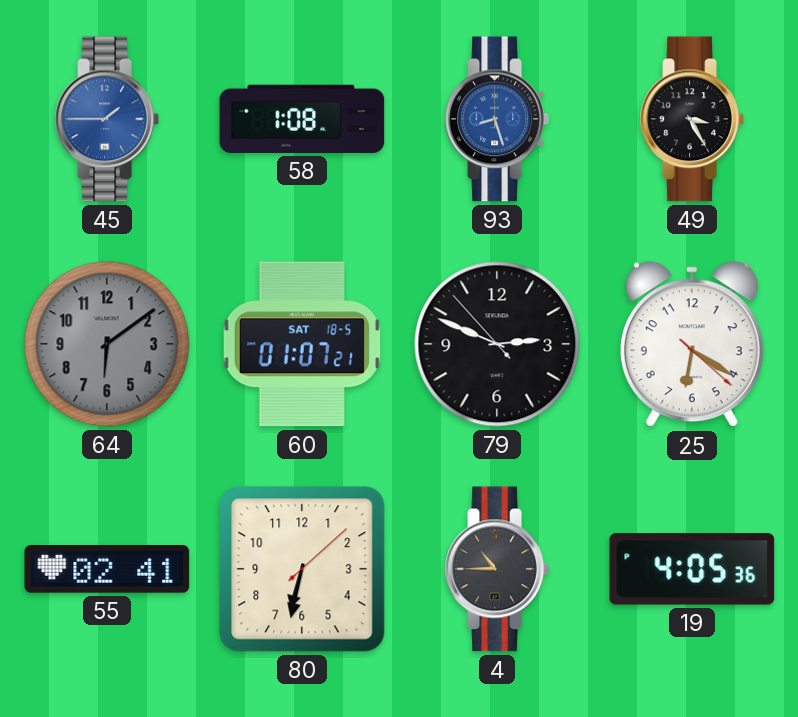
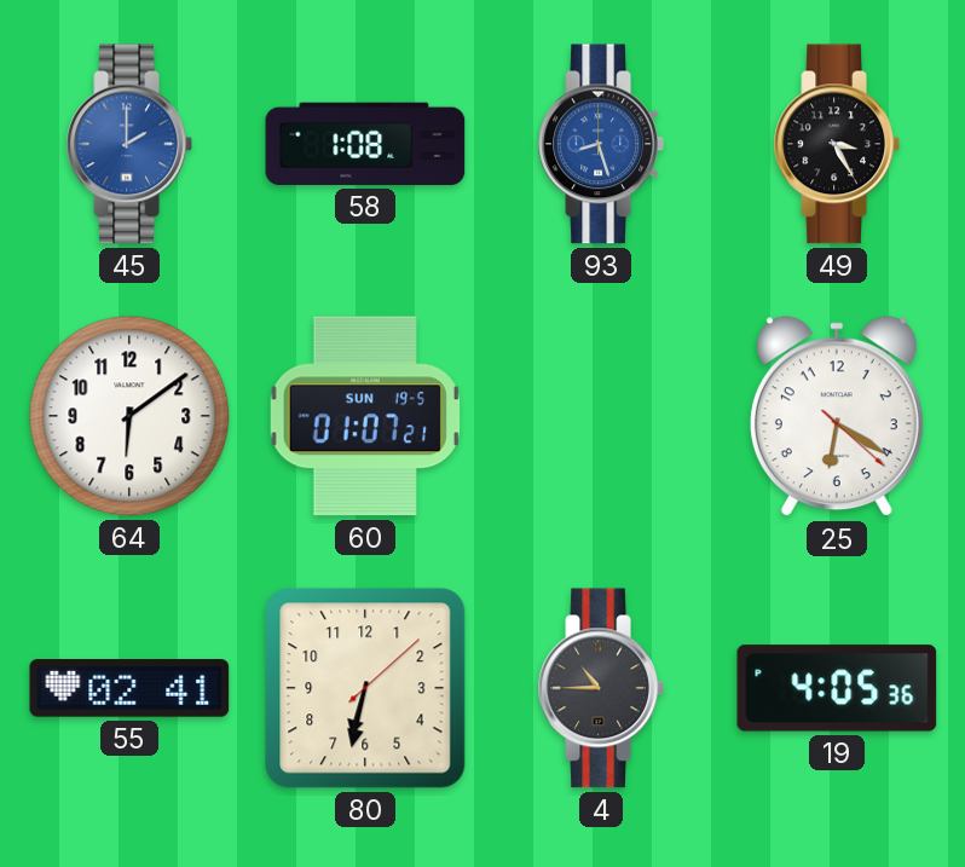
45: 1:45 -> 2:00
64 dial: grey -> white
60 date: SAT 18-5 -> SUN 19-5
79: 2:48 -> none
